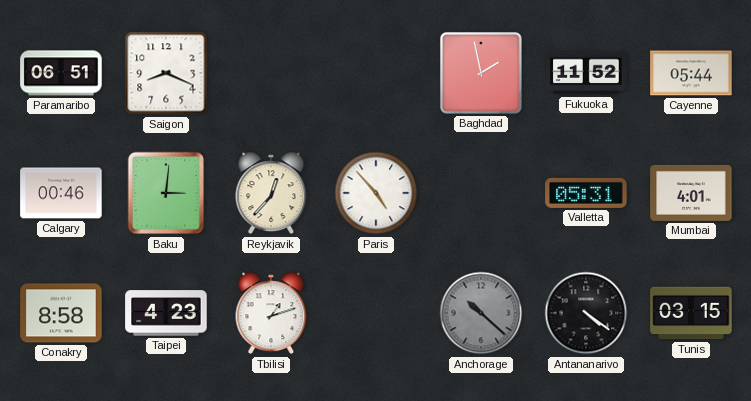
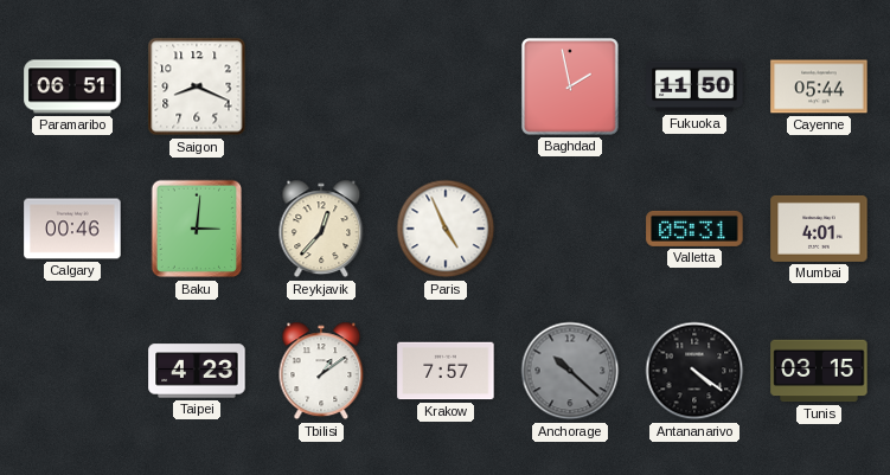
Fukuoka: 11:52 -> 11:50
Paris: 4:53 -> 4:56
Conakry: 8:58 -> none
Tbilisi: 1:12 -> 1:09
Krakow: none -> 7:57
